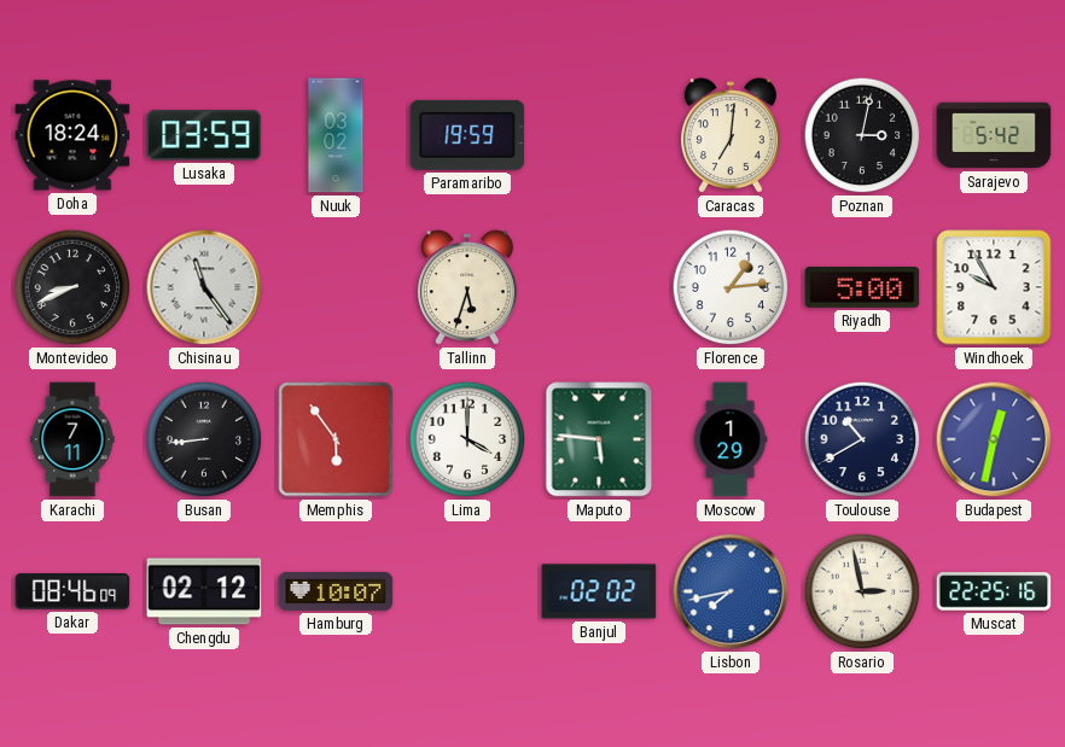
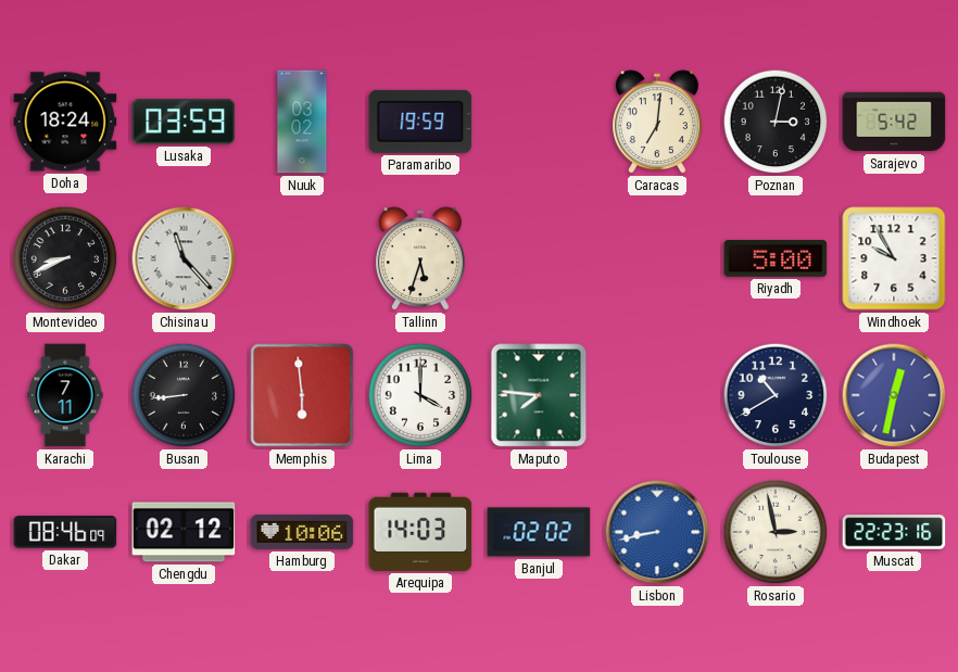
Chisinau: 11:24 -> 11:23
Florence: 1:14 -> none
Memphis: 5:54 -> 5:59
Maputo: 5:46 -> 7:46
Moscow: 1:29 -> none
Hamburg: 10:07 -> 10:06
Arequipa: none -> 14:03
Lisbon: 7:43 -> 8:43
Muscat: 22:25 -> 22:23
